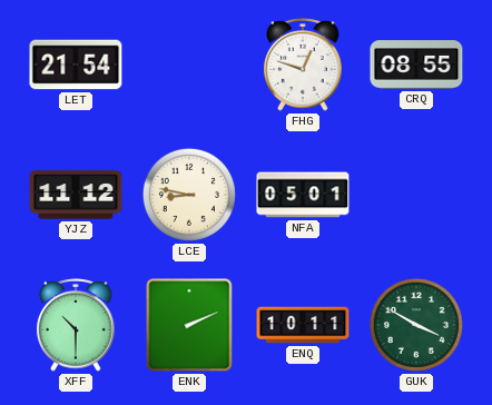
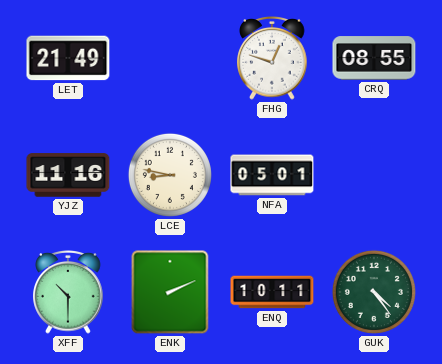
LET: 21:54 -> 21:49
YJZ: 11:12 -> 11:16
GUK: 3:50 -> 4:24
